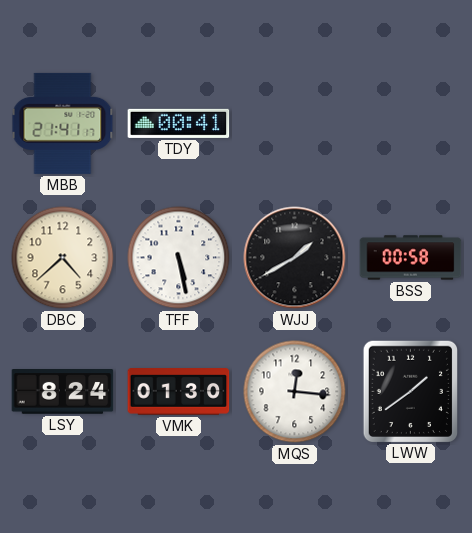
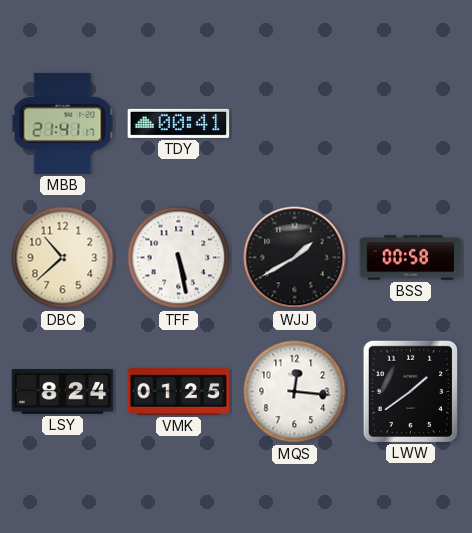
DBC: 4:38 -> 10:38
VMK: 01:30 -> 01:25
